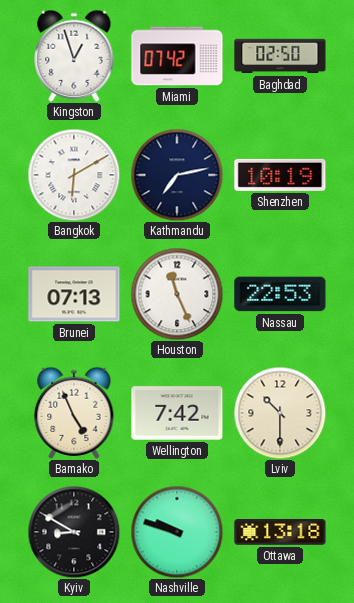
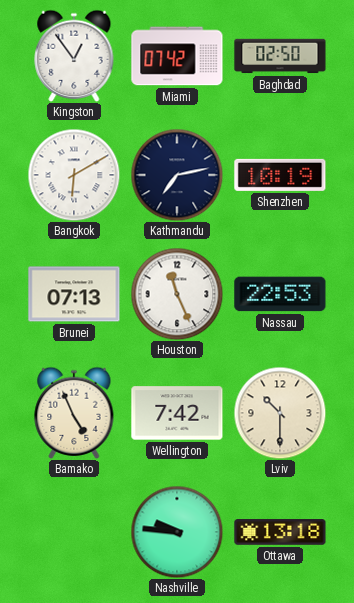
Kingston: 12:57 -> 12:54
Kyiv: 8:50 -> none
Nashville: 9:48 -> 9:46
